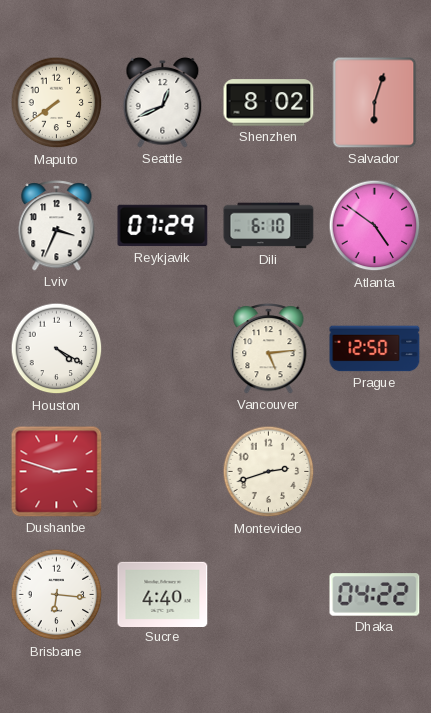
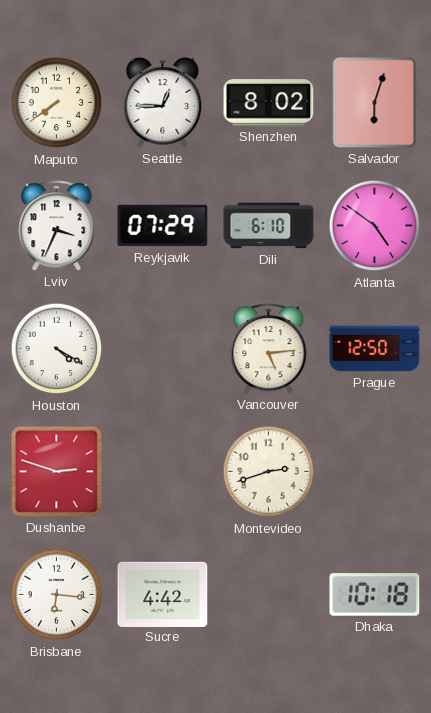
Seattle: 12:41 -> 12:45
Sucre: 4:40 -> 4:42
Dhaka: 04:22 -> 10:18
